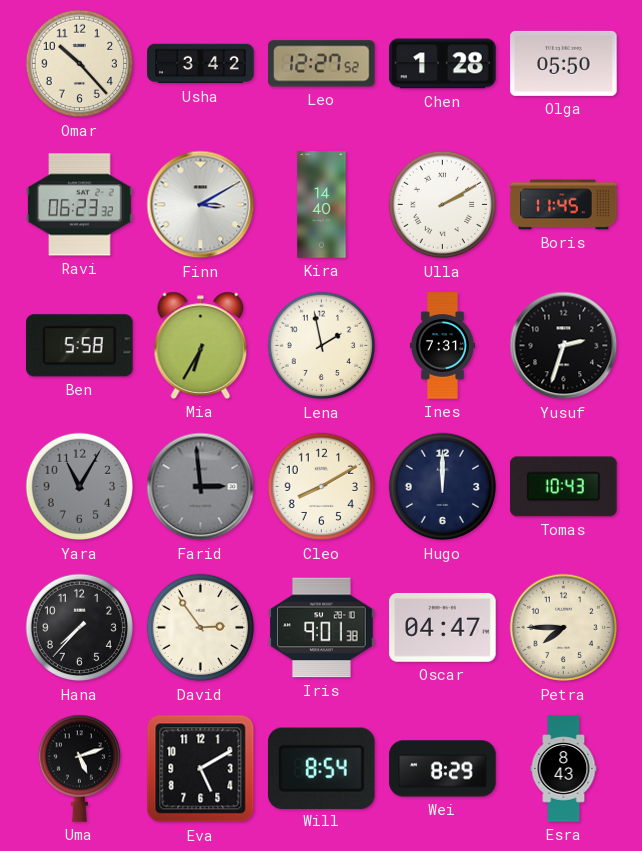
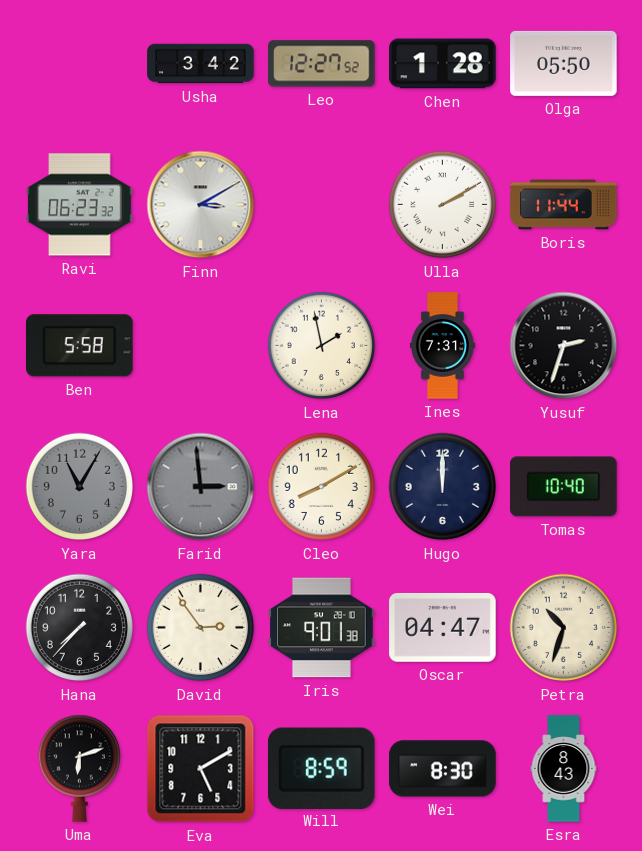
Omar: 10:23 -> none
Kira: 14:40 -> none
Boris: 11:45 -> 11:44
Mia: 6:35 -> none
Tomas: 10:43 -> 10:40
Petra: 7:45 -> 10:33
Uma: 5:12 -> 6:12
Will: 8:54 -> 8:59
Wei: 8:29 -> 8:30
